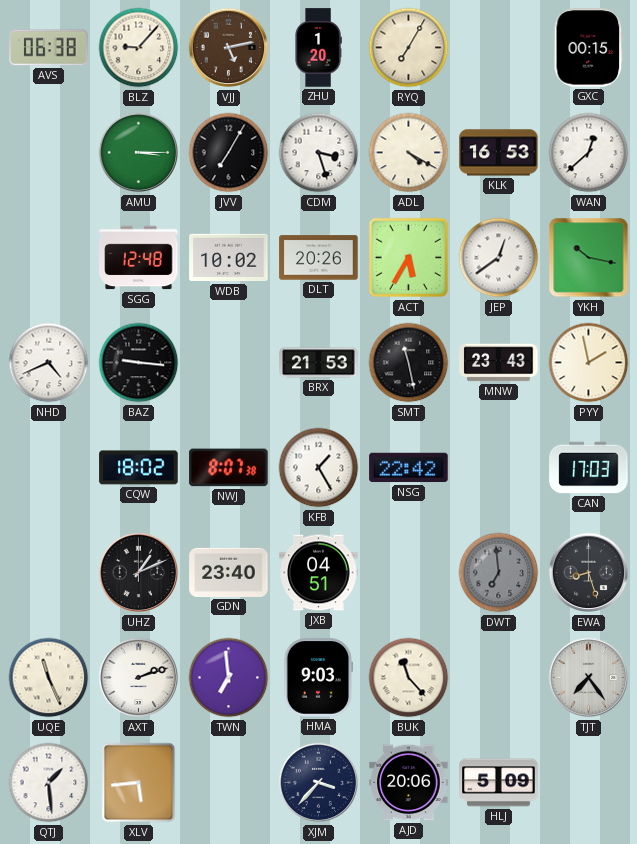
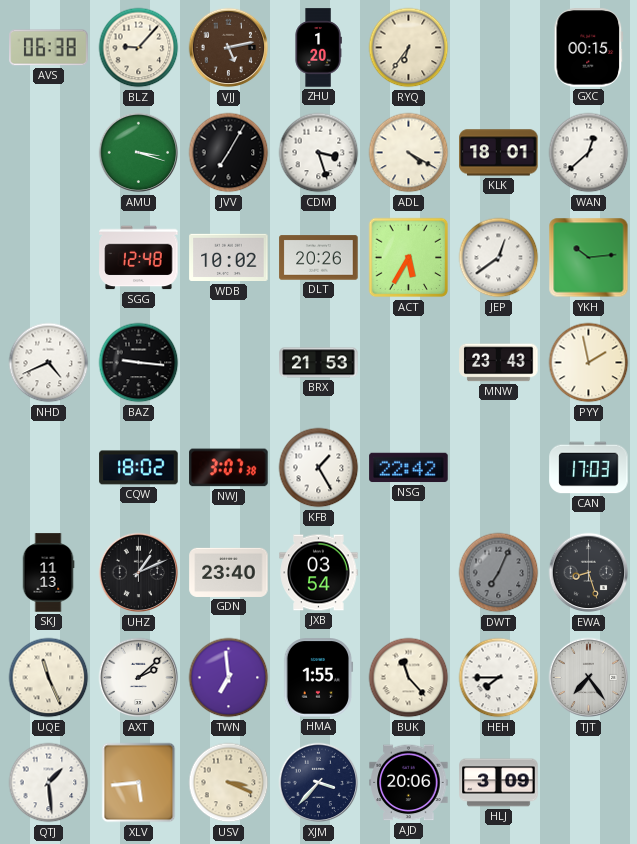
RYQ: 7:05 -> 6:36
AMU: 3:15 -> 3:18
KLK: 16:53 -> 18:01
YKH: 10:17 -> 10:14
SMT: 11:28 -> none
NWJ: 8:07 -> 3:07
SKJ: none -> 11:13
JXB: 04:51 -> 03:54
DWT: 6:59 -> 7:04
AXT: 2:12 -> 2:08
HMA: 9:03 -> 1:55
HEH: none -> 7:45
USV: none -> 3:19
HLJ: 5:09 -> 3:09
